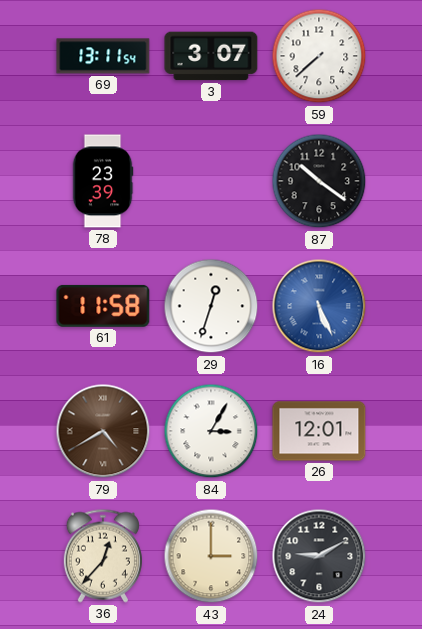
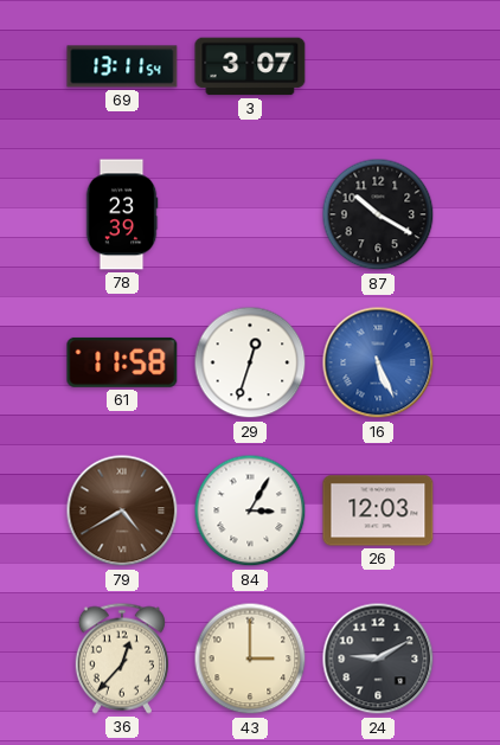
59: 7:38 -> none
87: 10:21 -> 10:20
26: 12:01 -> 12:03
